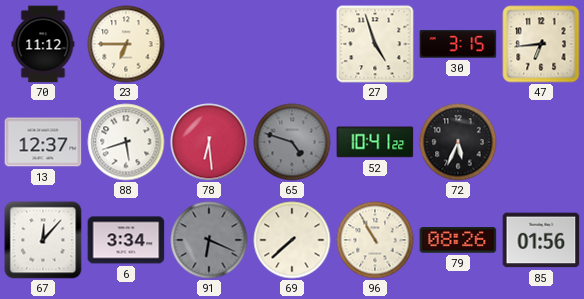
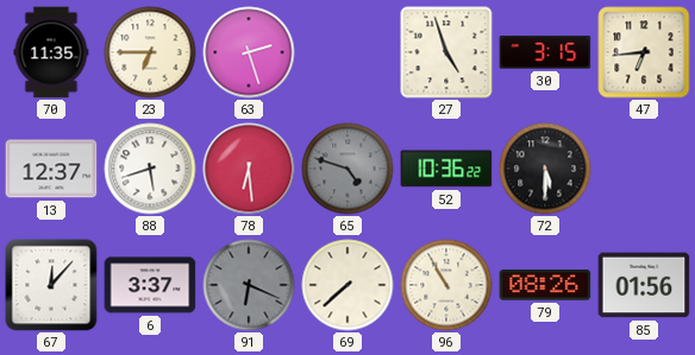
70: 11:12 -> 11:35
63: none -> 2:27
52: 10:41 -> 10:36
72: 5:34 -> 5:30
6: 3:34 -> 3:37
